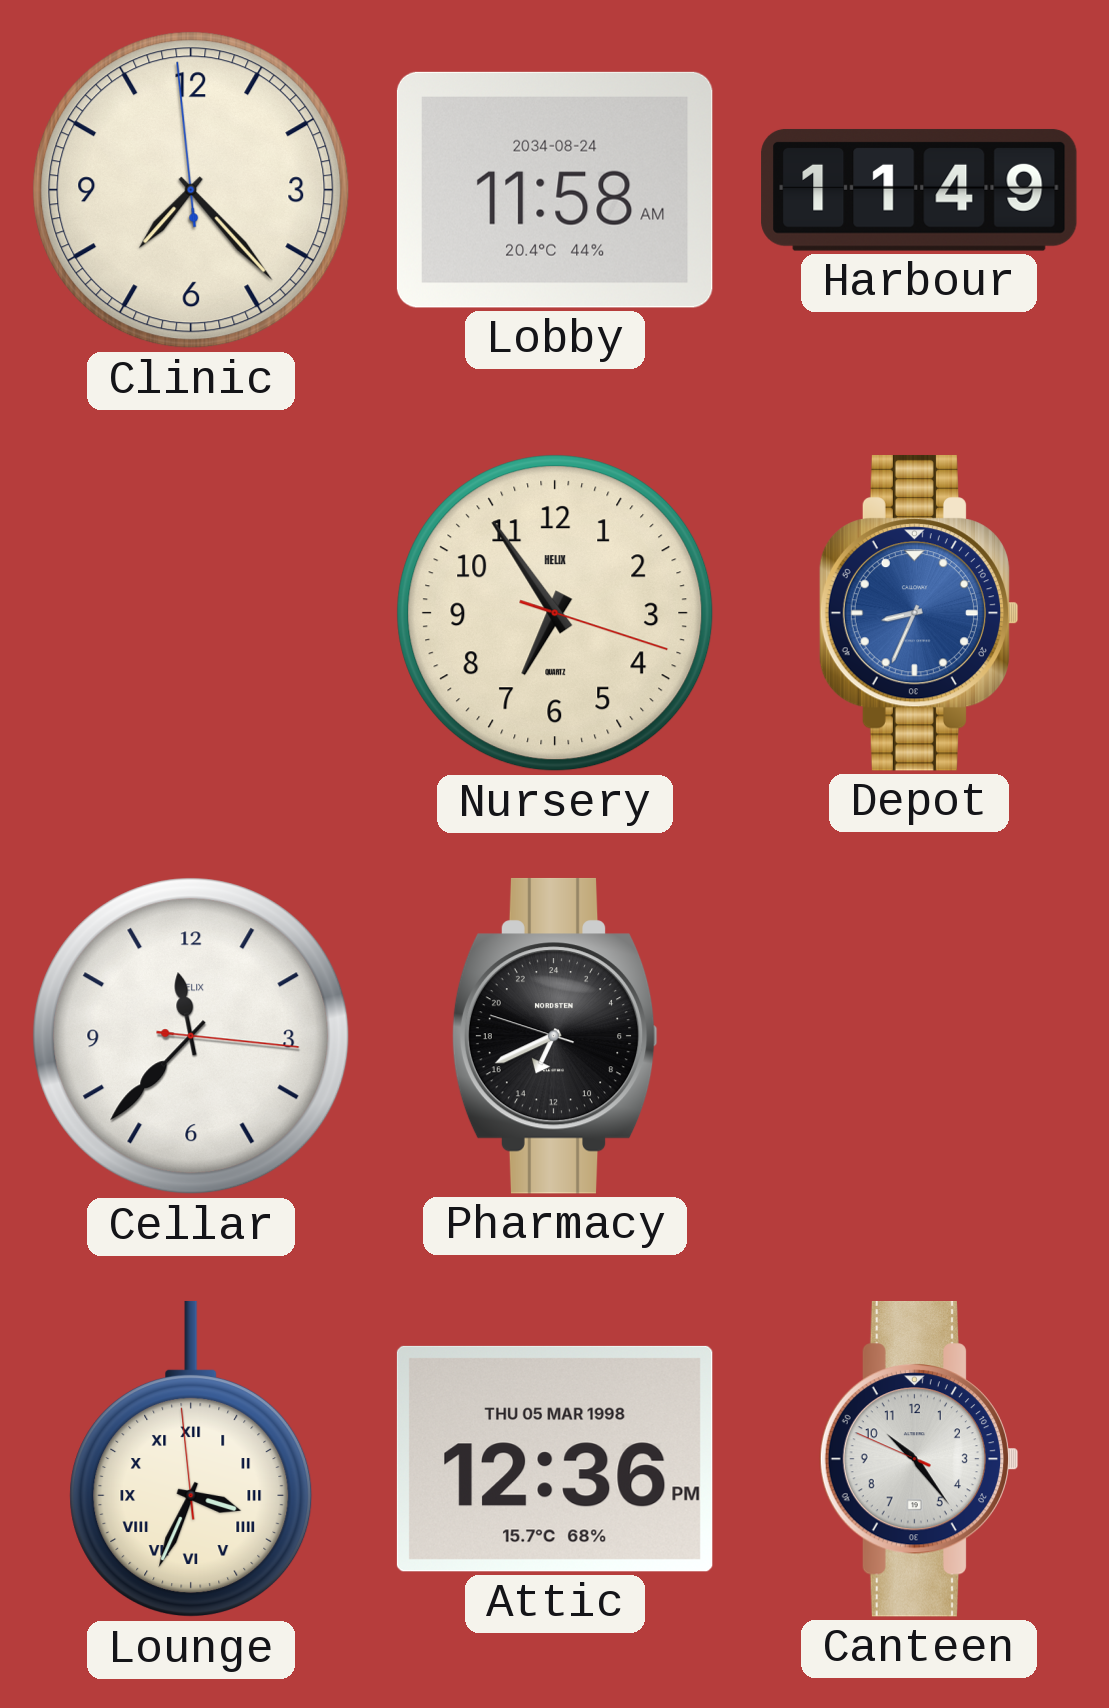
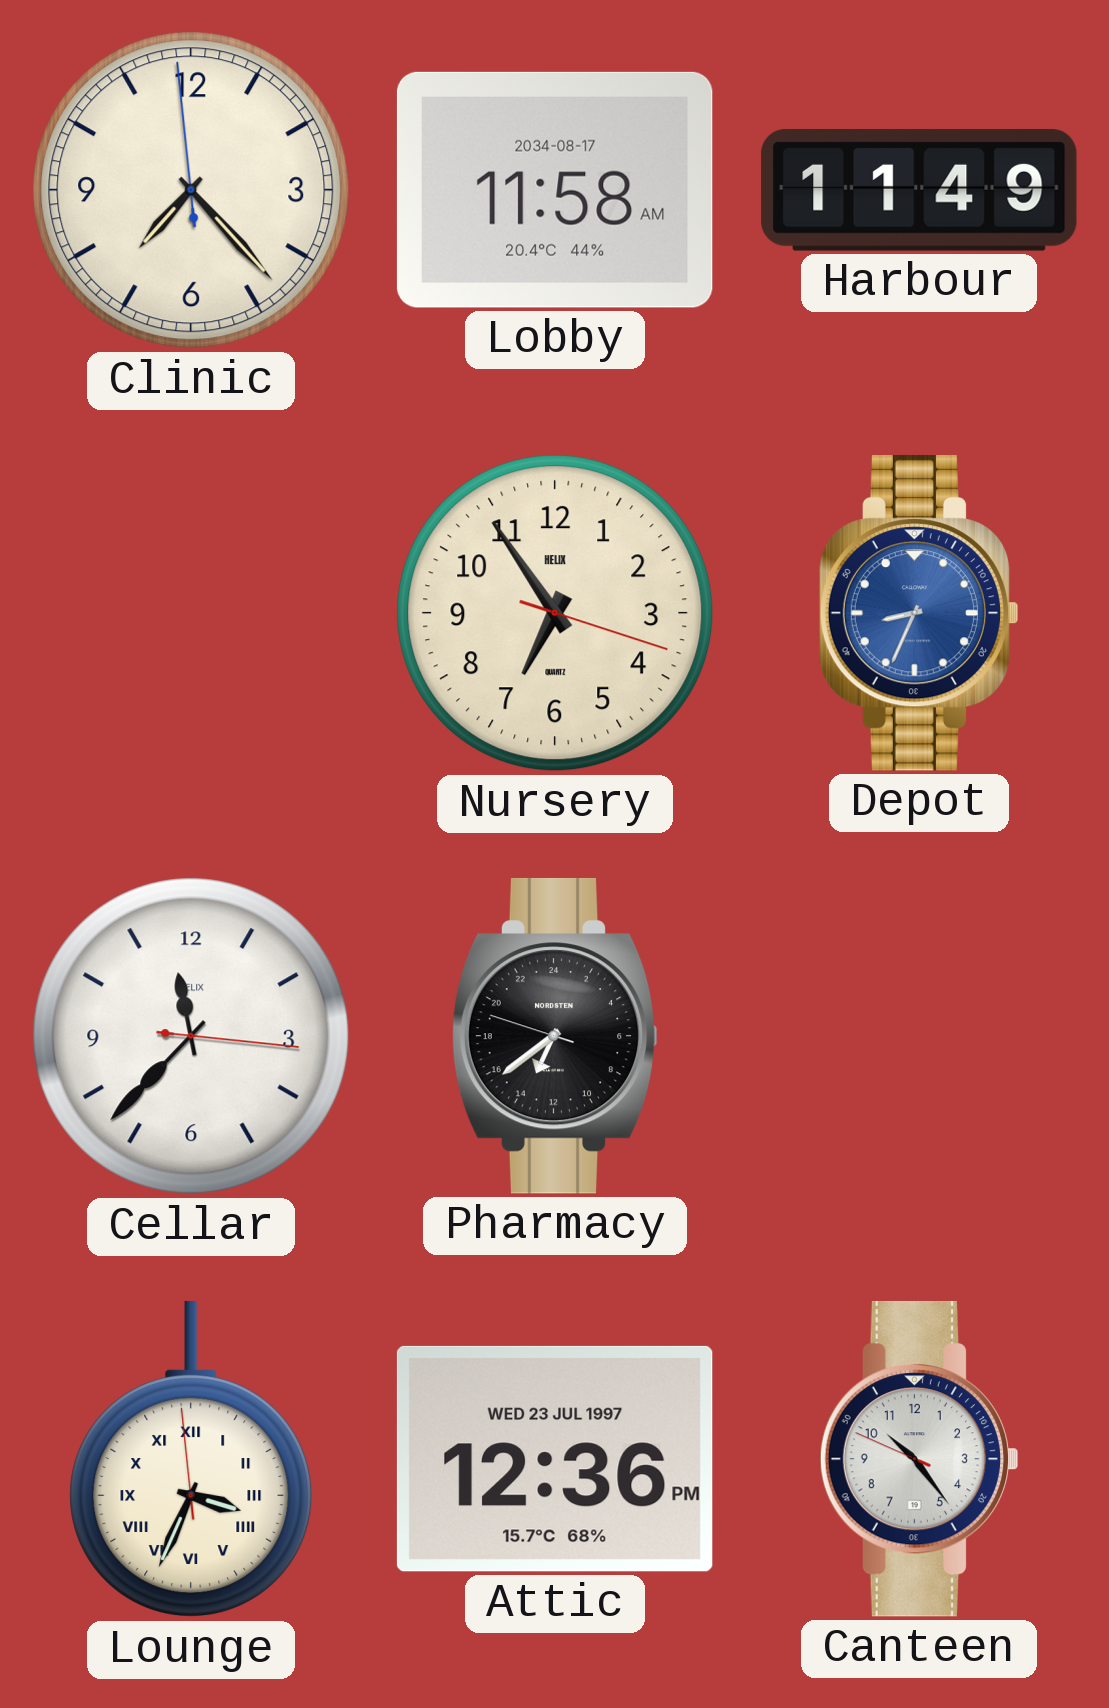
Lobby date: 2034-08-24 -> 2034-08-17
Pharmacy: 13:40 -> 13:38
Attic date: THU 05 MAR 1998 -> WED 23 JUL 1997
